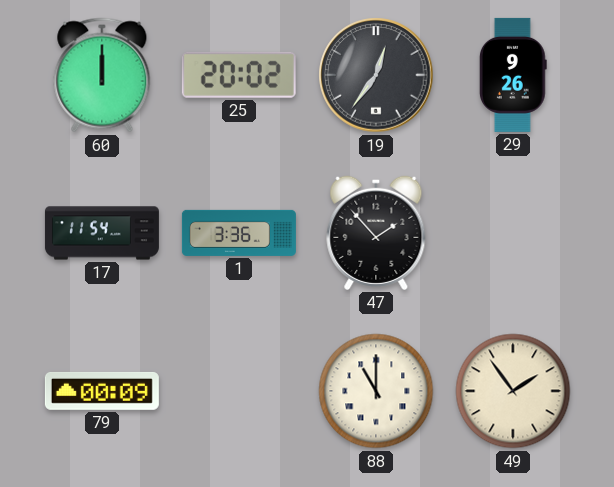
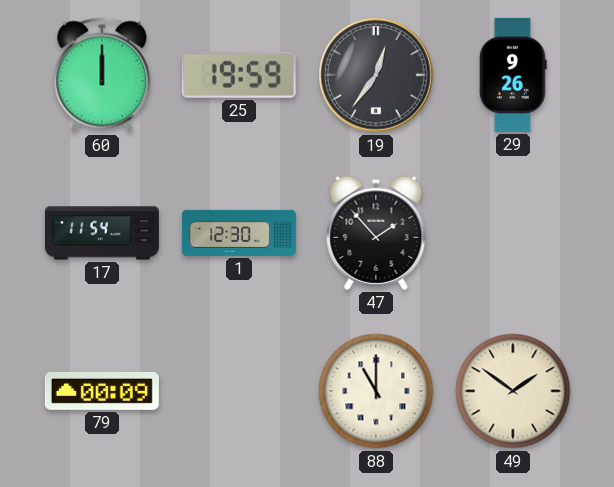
25: 20:02 -> 19:59
1: 3:36 -> 12:30
49: 1:54 -> 1:51
